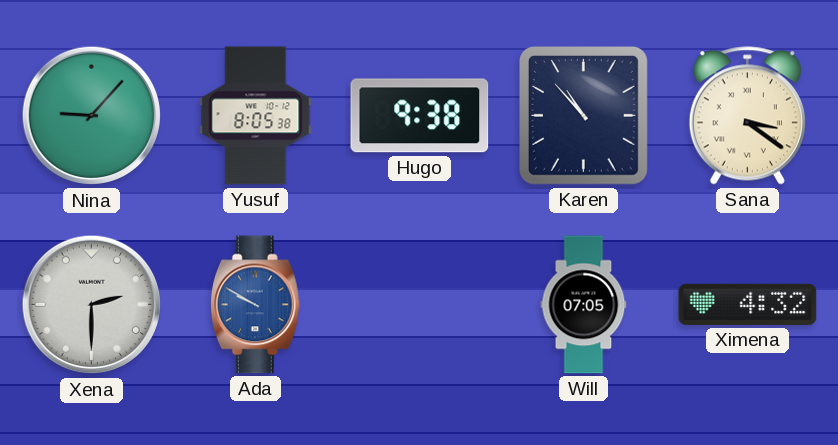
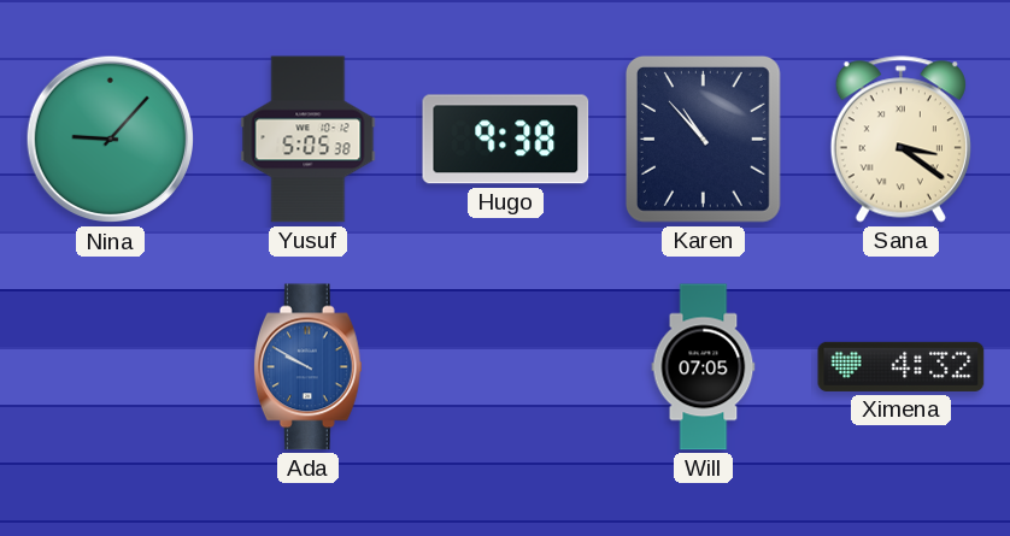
Yusuf: 8:05 -> 5:05
Xena: 2:30 -> none
